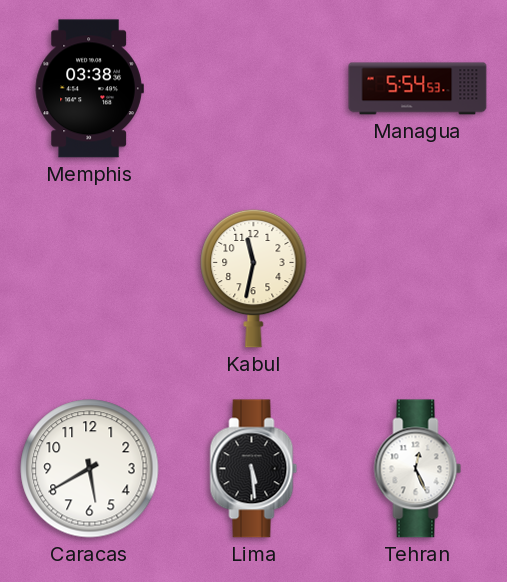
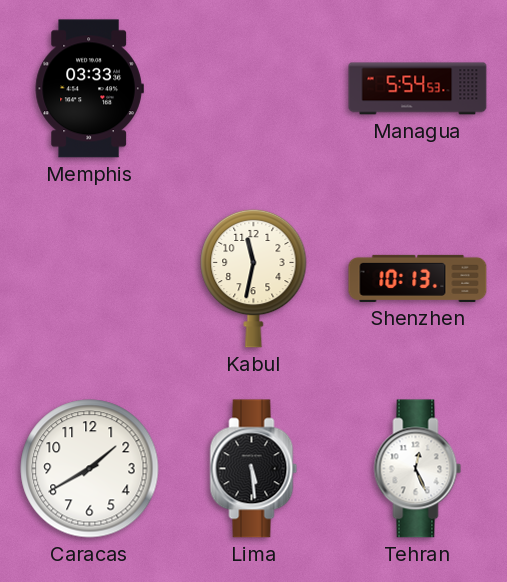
Memphis: 03:38 -> 03:33
Shenzhen: none -> 10:13
Caracas: 5:40 -> 1:40
